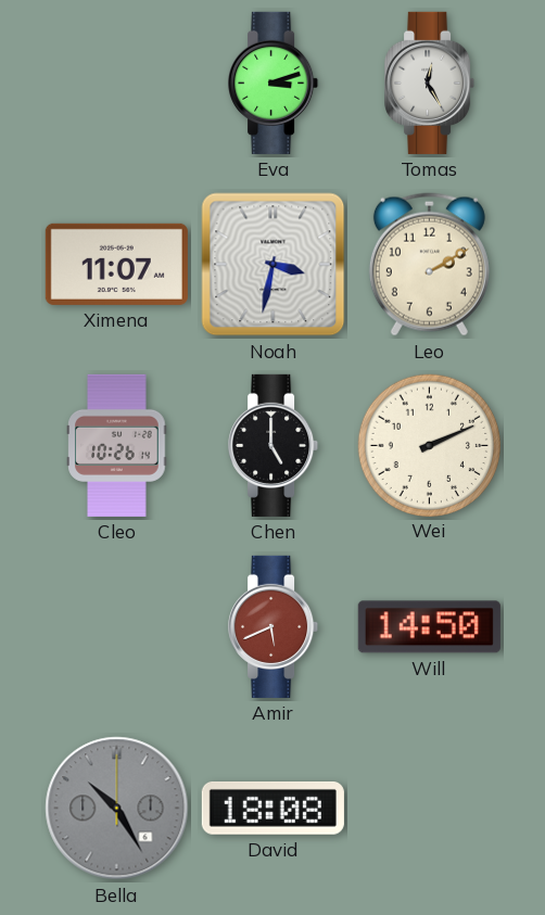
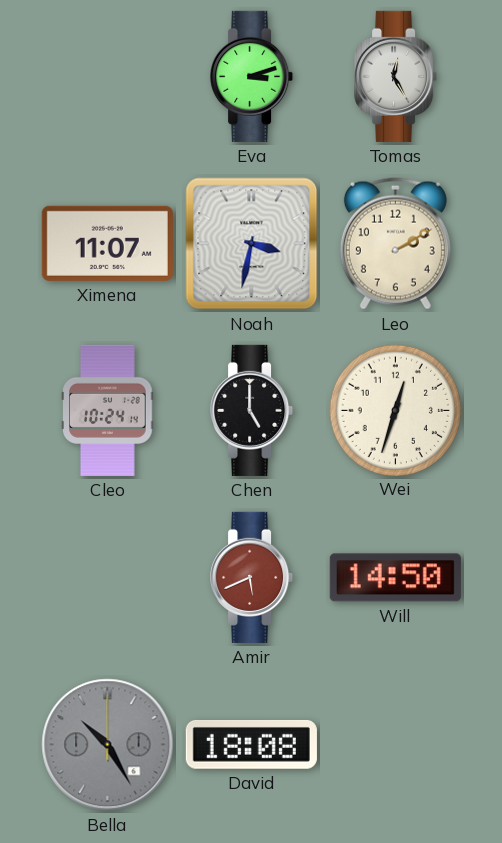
Cleo: 10:26 -> 10:24
Wei: 2:11 -> 12:33
